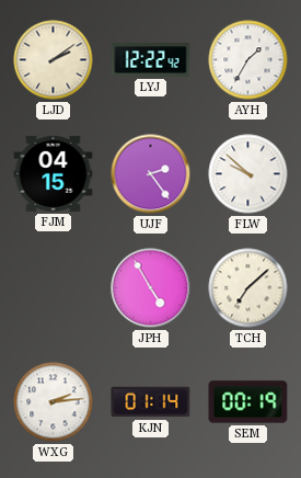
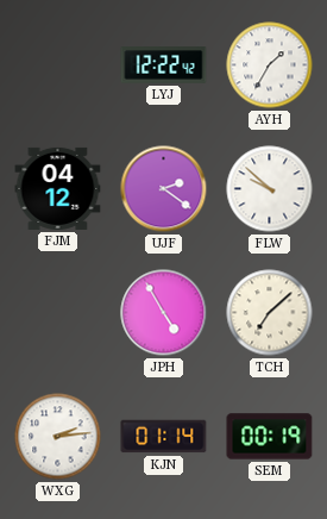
LJD: 2:09 -> none
FJM: 04:15 -> 04:12
UJF: 2:24 -> 2:21
